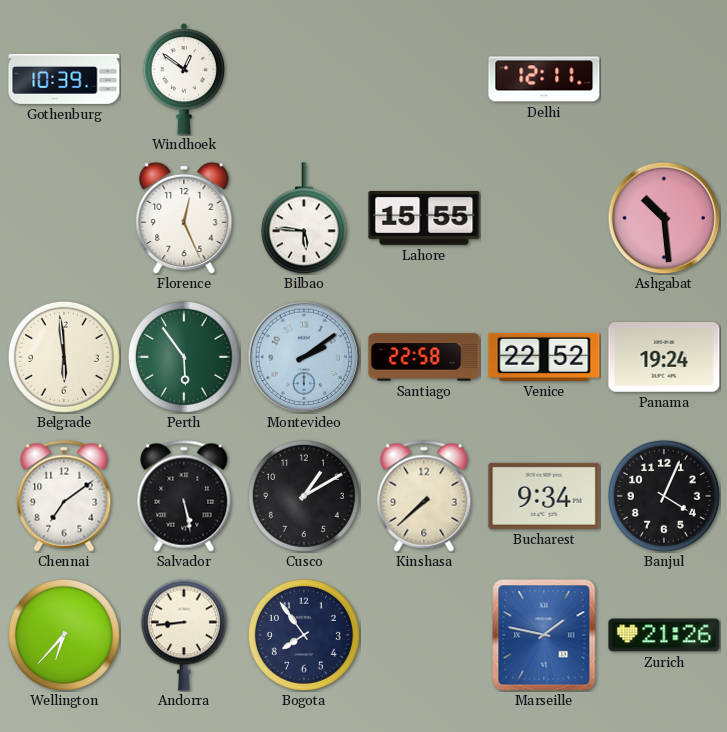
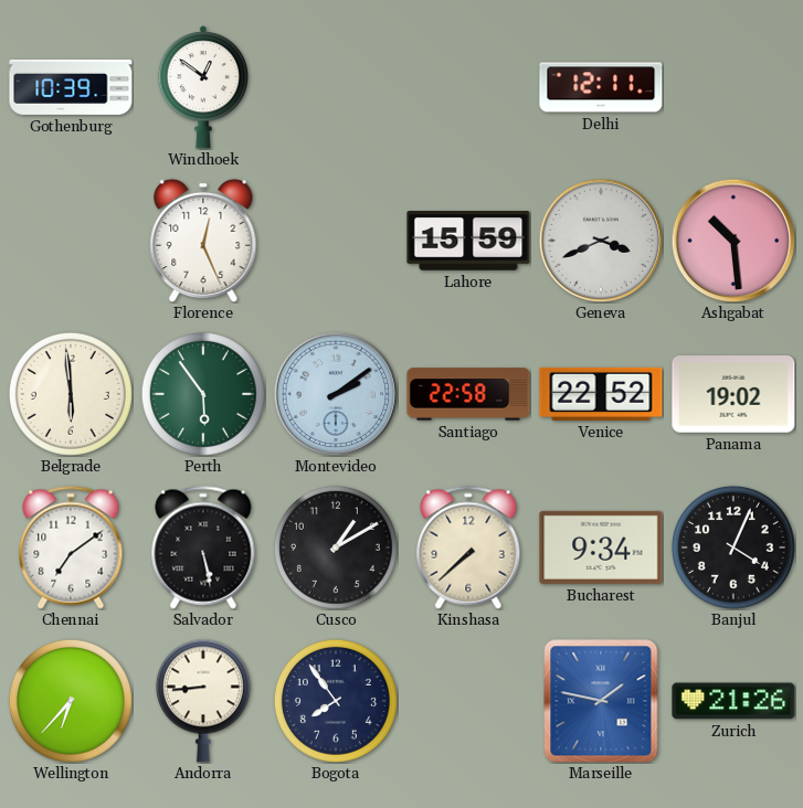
Bilbao: 5:46 -> none
Lahore: 15:55 -> 15:59
Geneva: none -> 3:41
Panama: 19:24 -> 19:02
